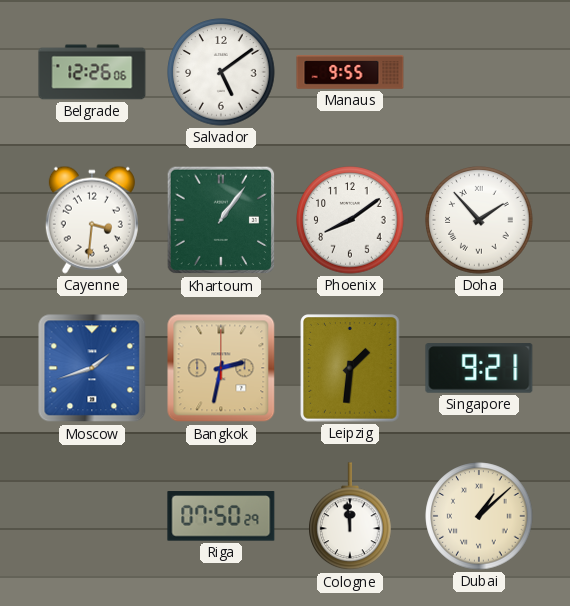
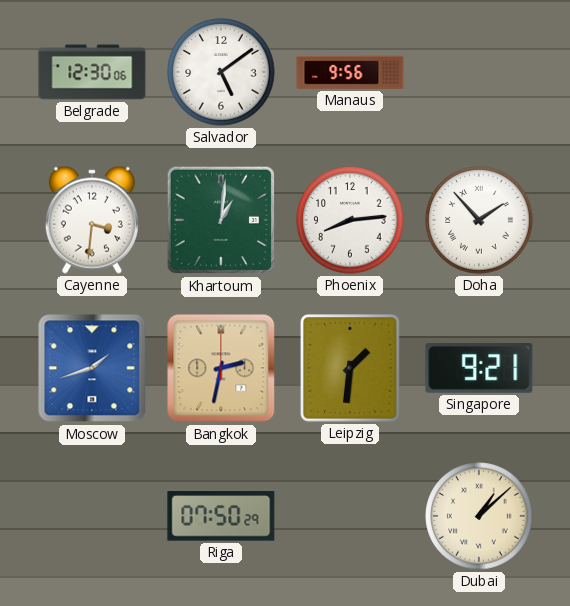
Belgrade: 12:26 -> 12:30
Manaus: 9:55 -> 9:56
Khartoum: 1:06 -> 1:01
Phoenix: 8:09 -> 8:14
Cologne: 11:59 -> none
